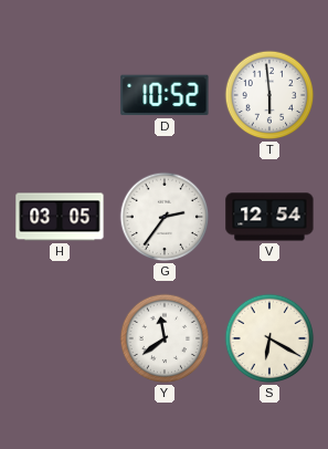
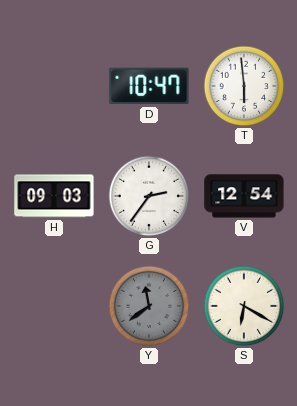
D: 10:52 -> 10:47
H: 03:05 -> 09:03
Y dial: white -> grey
